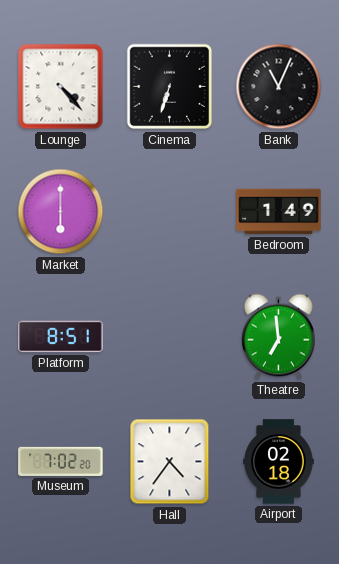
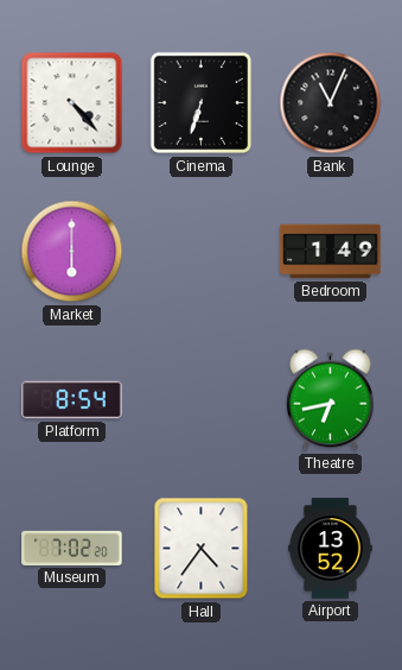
Platform: 8:51 -> 8:54
Theatre: 6:59 -> 6:43
Airport: 02:18 -> 13:52
